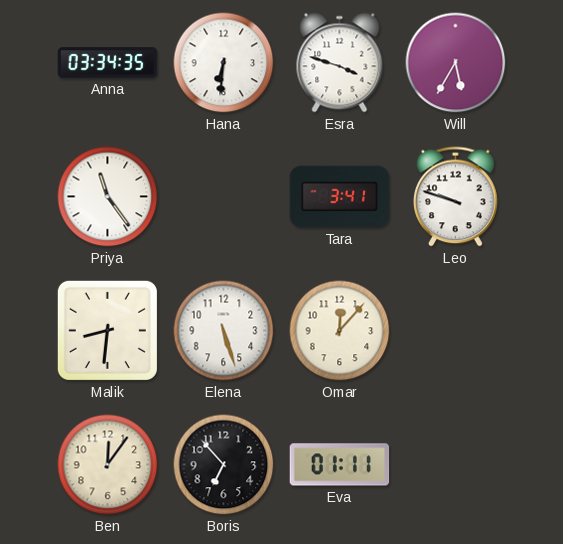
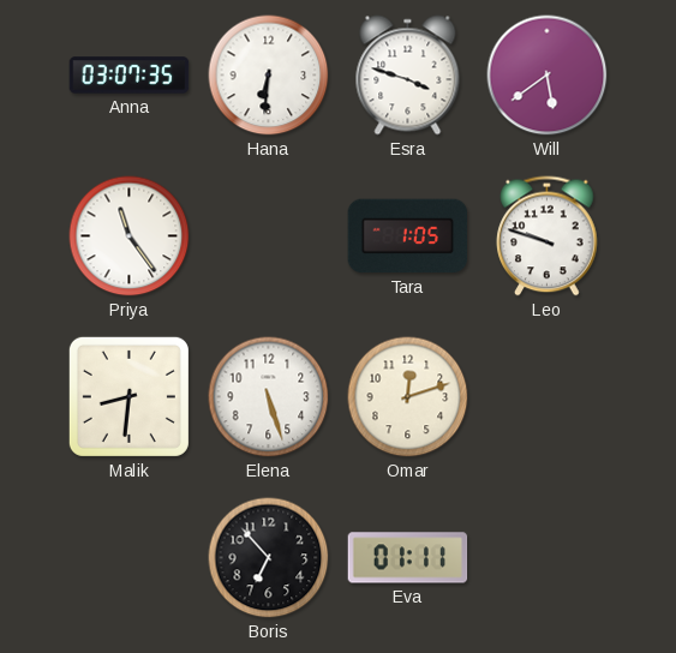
Anna: 03:34 -> 03:07
Will: 5:35 -> 5:39
Tara: 3:41 -> 1:05
Omar: 12:07 -> 12:12
Ben: 12:06 -> none
